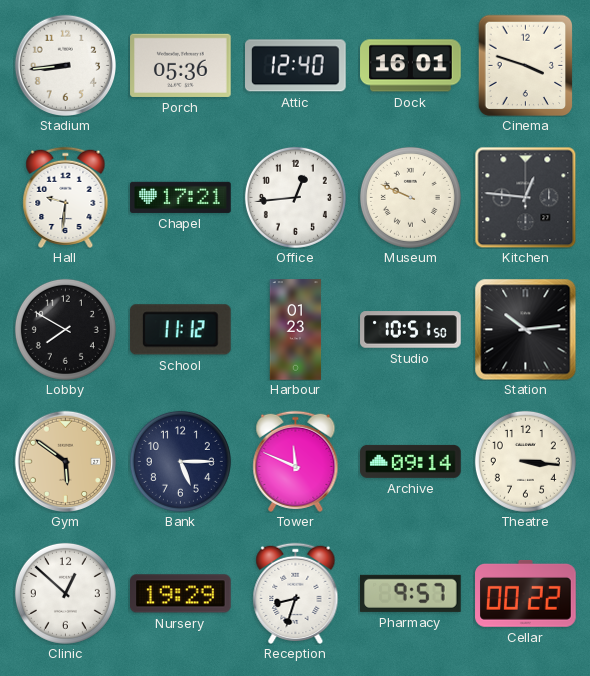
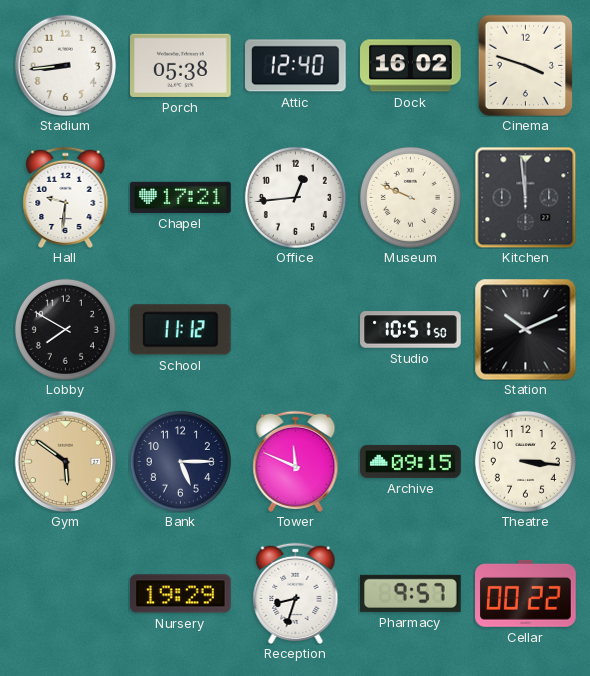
Porch: 05:36 -> 05:38
Dock: 16:01 -> 16:02
Kitchen: 12:46 -> 11:59
Harbour: 01:23 -> none
Station: 10:14 -> 10:11
Archive: 09:14 -> 09:15
Clinic: 12:52 -> none
